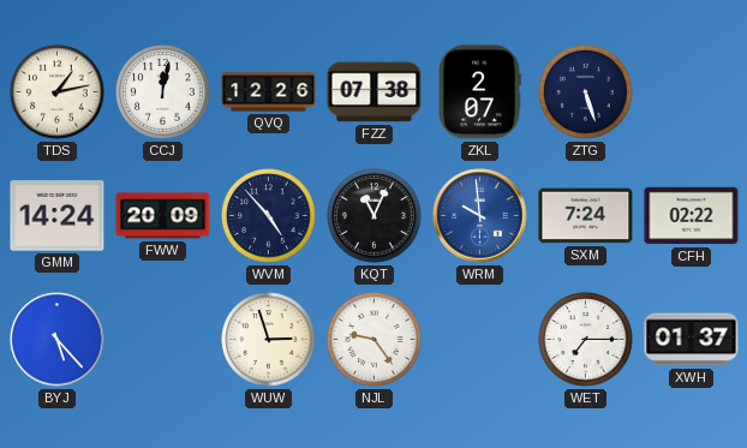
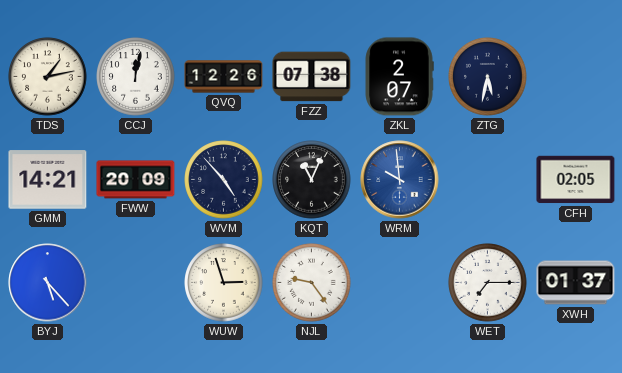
ZTG: 5:27 -> 5:32
GMM: 14:24 -> 14:21
SXM: 7:24 -> none
CFH: 02:22 -> 02:05
